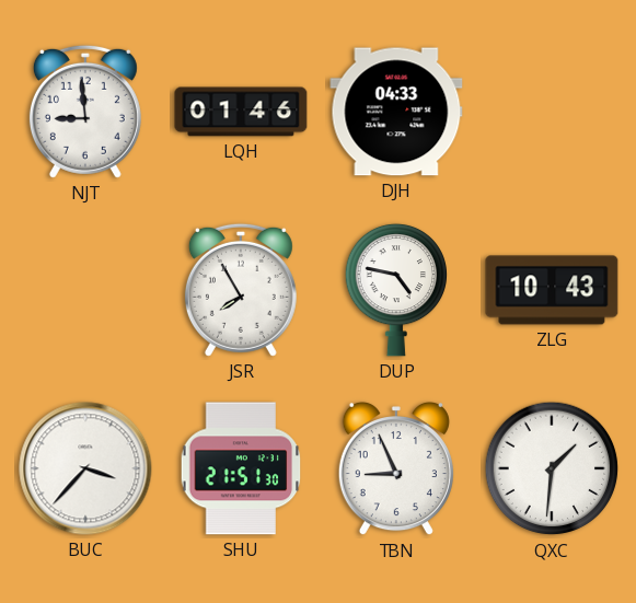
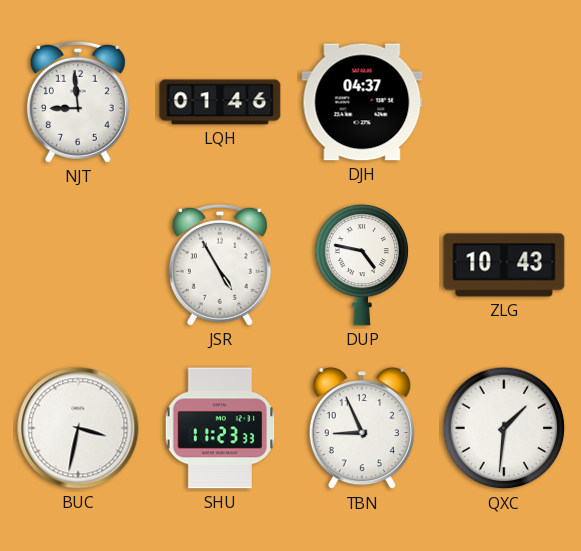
DJH: 04:33 -> 04:37
JSR: 7:55 -> 4:55
BUC: 3:37 -> 3:32
SHU: 21:51 -> 11:23
